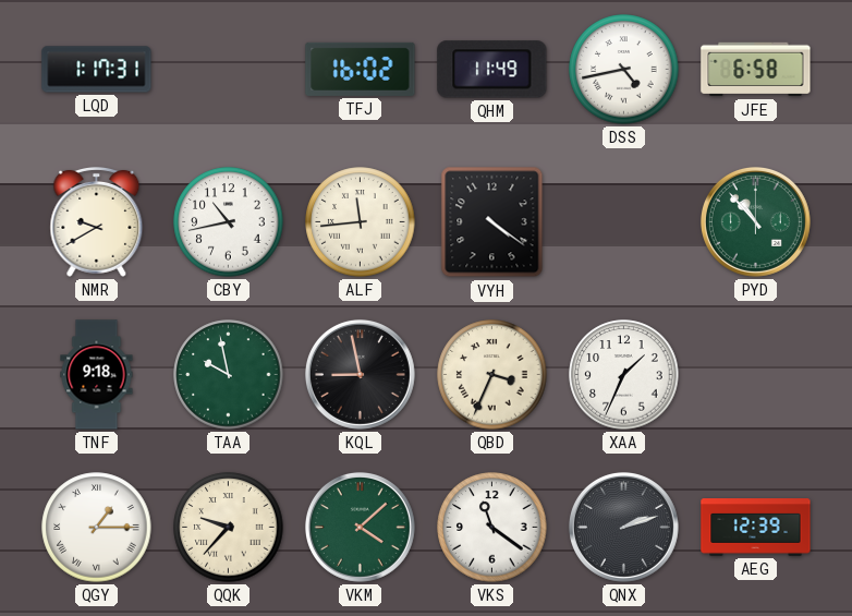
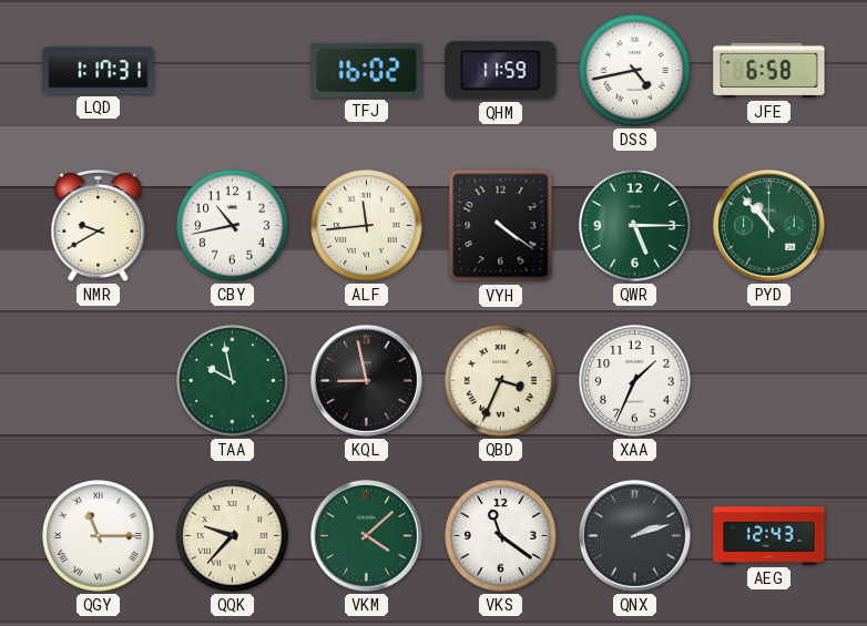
QHM: 11:49 -> 11:59
QWR: none -> 5:15
TNF: 9:18 -> none
QGY: 1:15 -> 11:15
AEG: 12:39 -> 12:43
